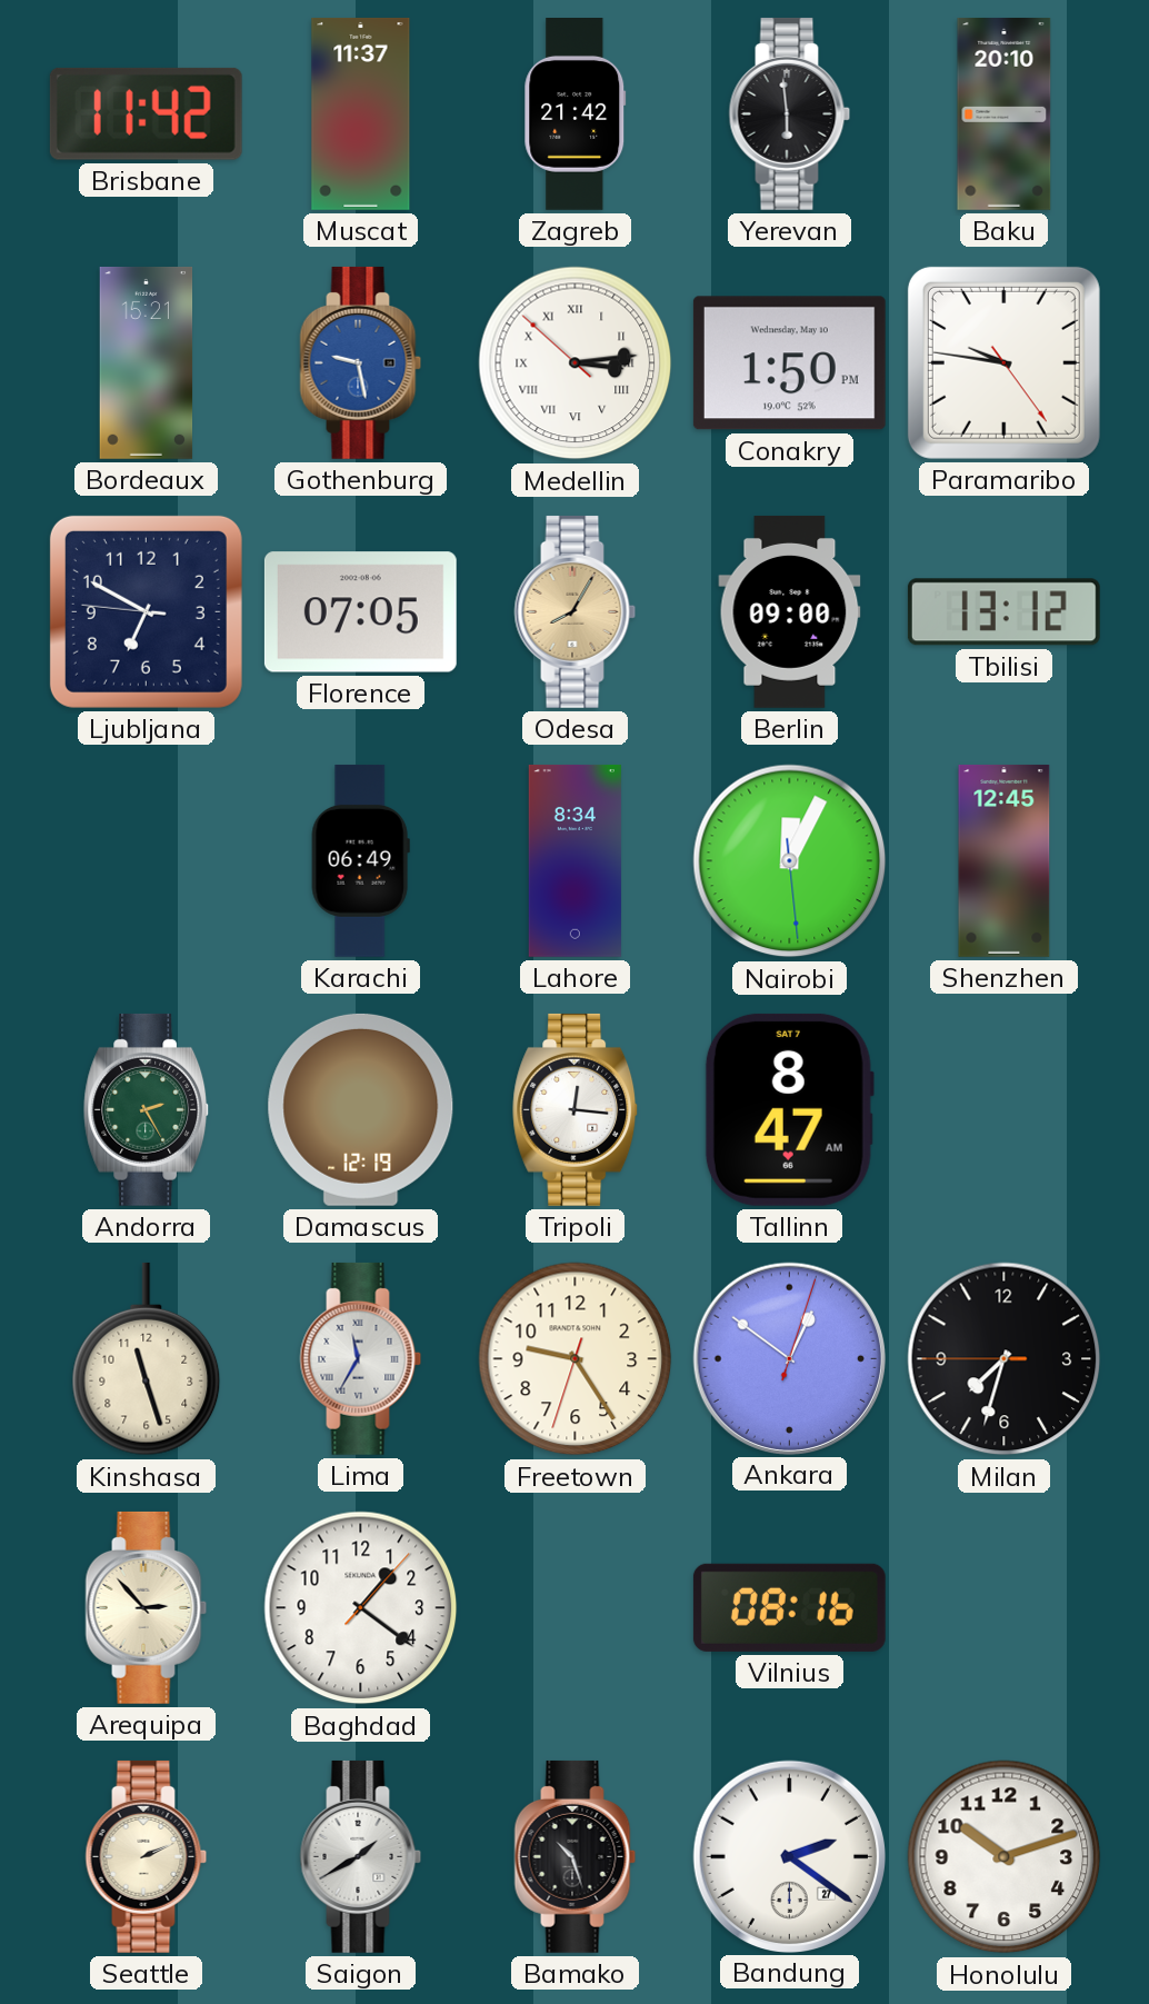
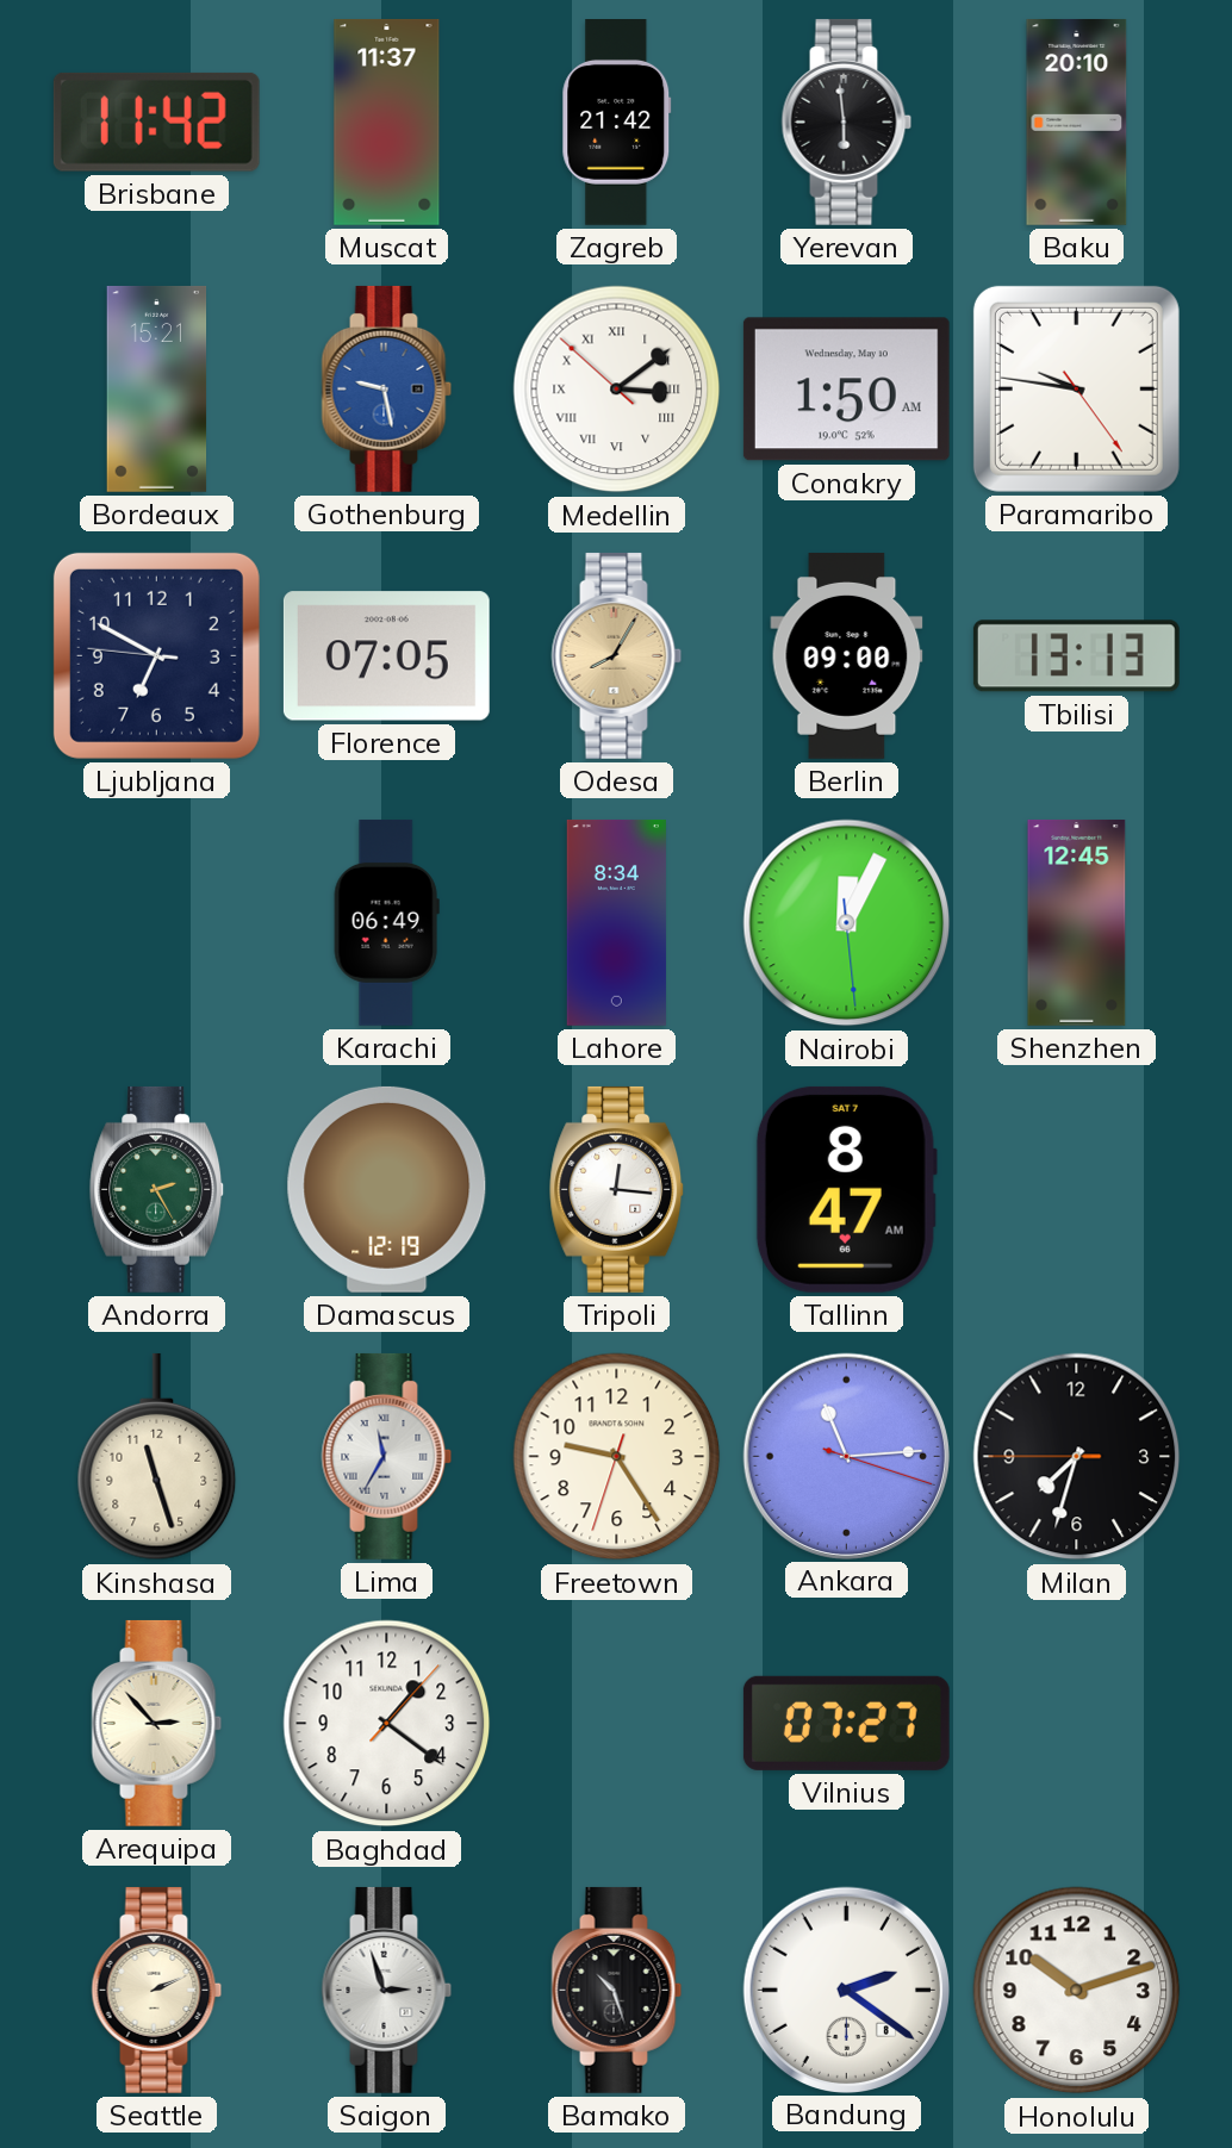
Medellin: 3:13 -> 3:08
Conakry: 1:50 PM -> 1:50 AM
Tbilisi: 13:12 -> 13:13
Ankara: 12:51 -> 11:14
Vilnius: 08:16 -> 07:27
Saigon: 1:40 -> 2:57
Bandung date: 27 -> 8
